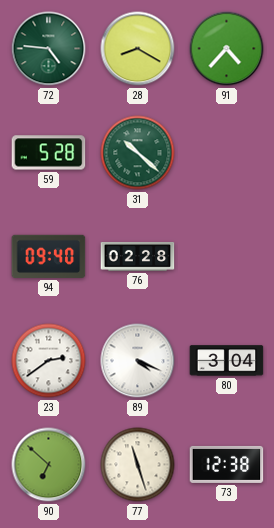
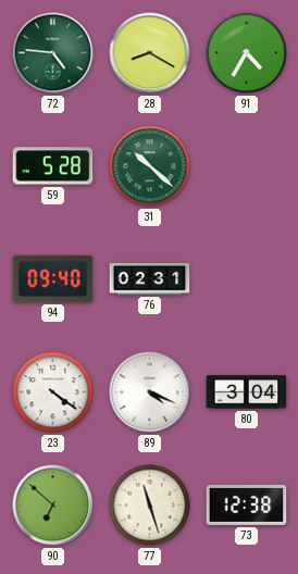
91: 4:37 -> 4:35
76: 02:28 -> 02:31
23: 2:39 -> 4:21
